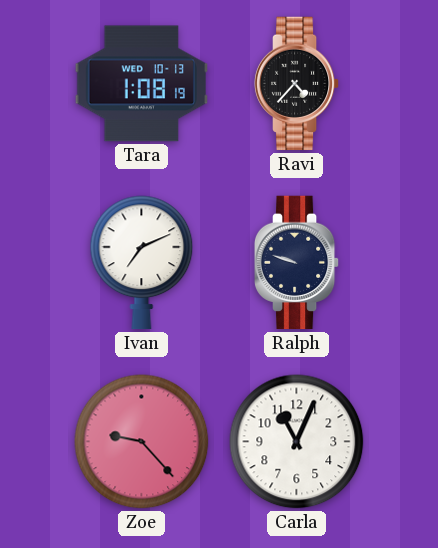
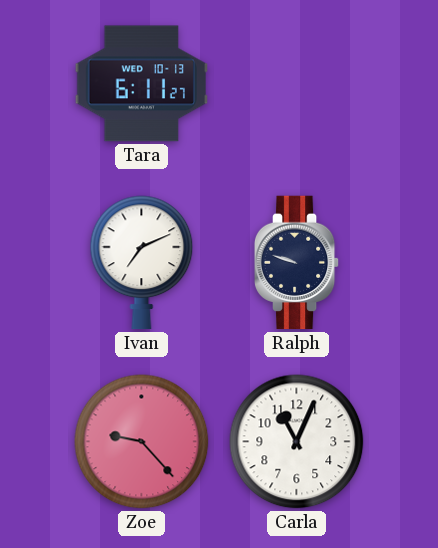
Tara: 1:08 -> 6:11
Ravi: 4:37 -> none
